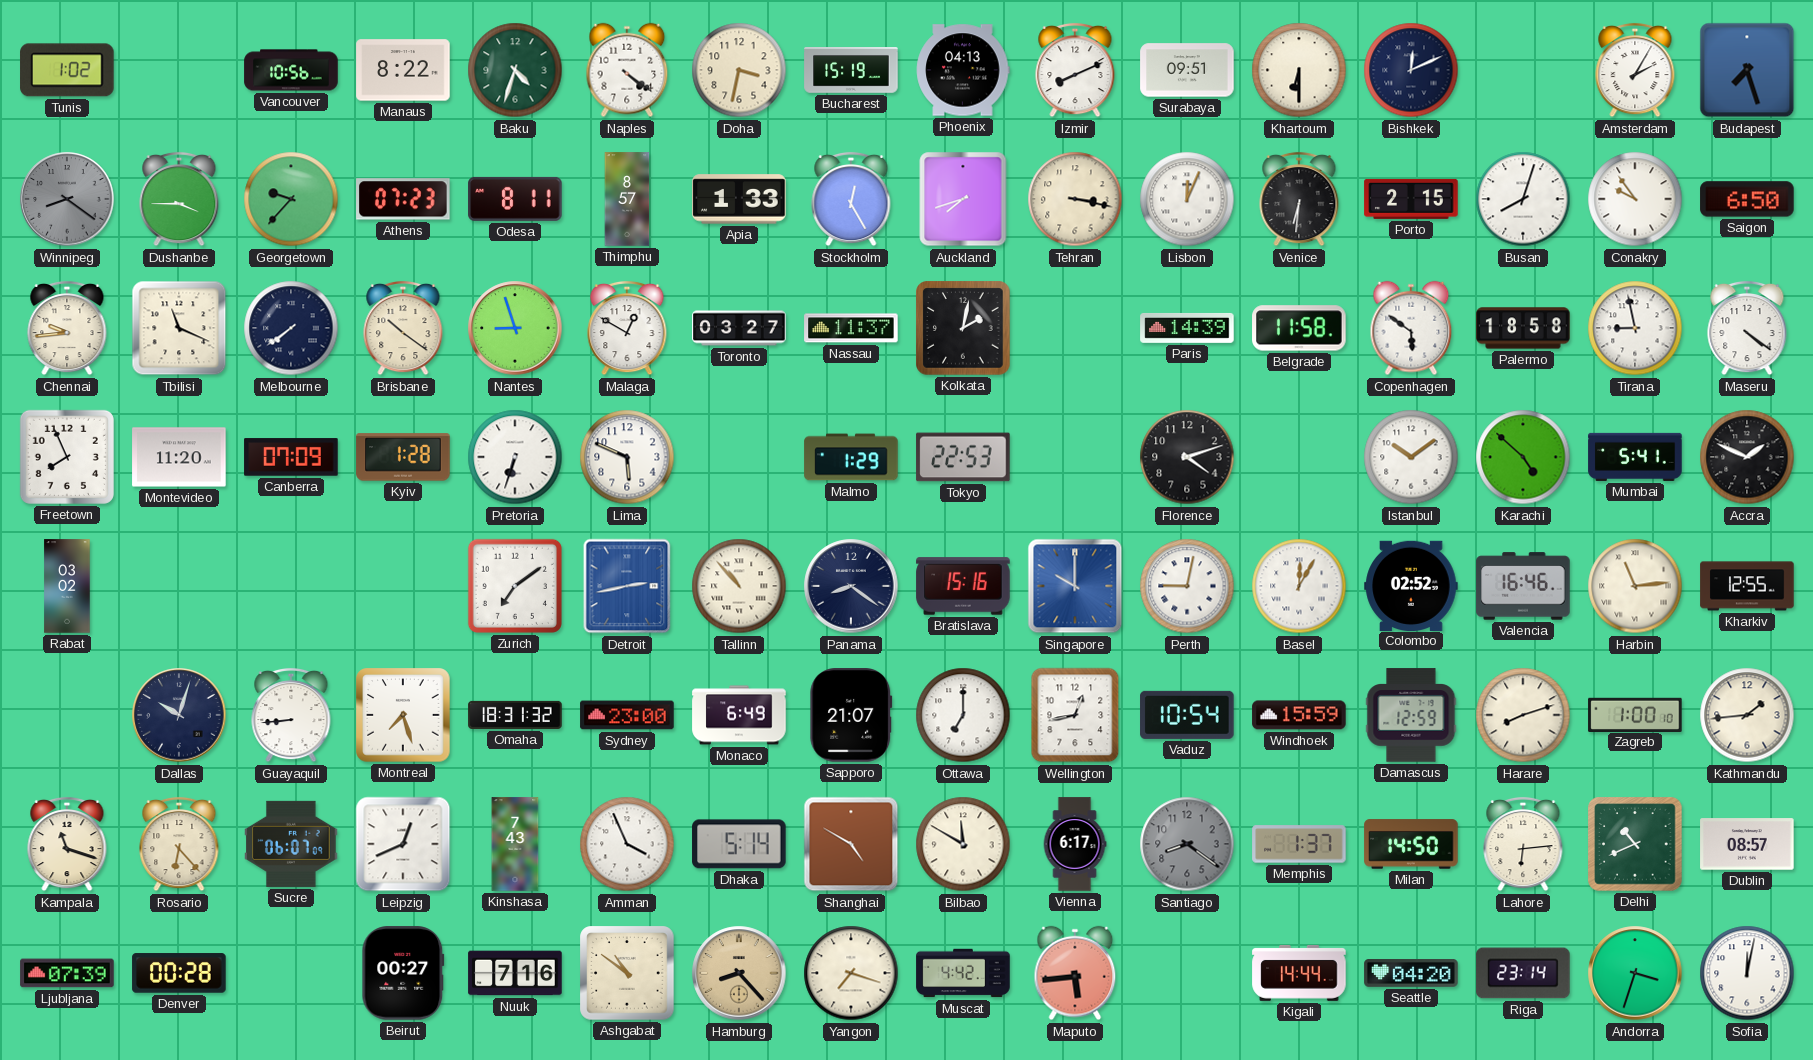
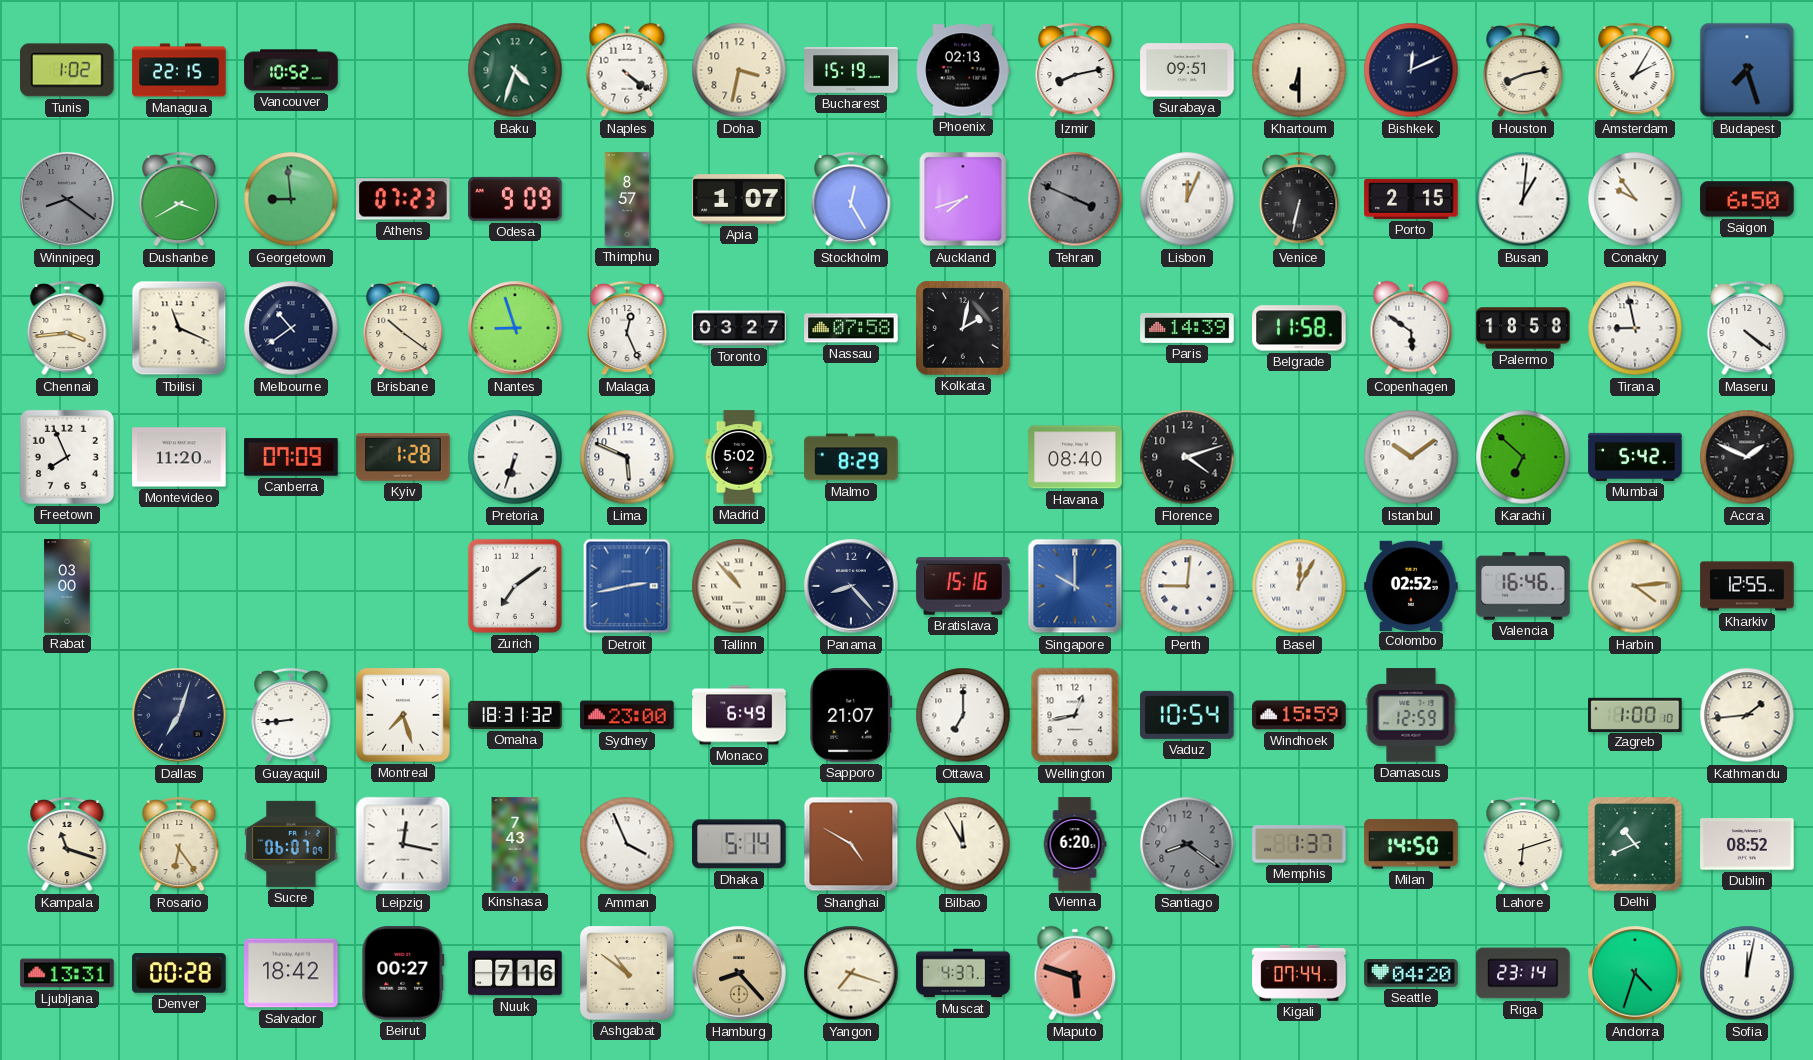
Managua: none -> 22:15
Vancouver: 10:56 -> 10:52
Manaus: 8:22 -> none
Phoenix: 04:13 -> 02:13
Izmir: 8:11 -> 8:13
Houston: none -> 8:13
Dushanbe: 3:45 -> 3:40
Georgetown: 9:37 -> 8:59
Odesa: 8:11 -> 9:09
Apia: 1:33 -> 1:07
Tehran: 3:17 -> 3:49
Tehran dial: cream -> grey
Venice: 6:31 -> 6:32
Busan: 8:03 -> 1:01
Chennai: 9:44 -> 3:44
Melbourne: 7:39 -> 10:39
Malaga: 12:50 -> 12:26
Nassau: 11:37 -> 07:58
Madrid: none -> 5:02
Malmo: 1:29 -> 8:29
Tokyo: 22:53 -> none
Havana: none -> 08:40
Karachi: 4:52 -> 6:52
Mumbai: 5:41 -> 5:42
Rabat: 03:02 -> 03:00
Panama: 8:21 -> 8:23
Perth: 9:02 -> 9:01
Harbin: 11:14 -> 4:14
Dallas: 10:03 -> 7:03
Harare: 8:12 -> none
Rosario: 6:23 -> 6:24
Leipzig: 12:41 -> 12:17
Bilbao: 11:50 -> 11:55
Vienna: 6:17 -> 6:20
Lahore: 6:14 -> 6:12
Dublin: 08:57 -> 08:52
Ljubljana: 07:39 -> 13:31
Salvador: none -> 18:42
Muscat: 4:42 -> 4:37
Maputo: 5:44 -> 5:48
Kigali: 14:44 -> 07:44
Andorra: 3:33 -> 4:33
